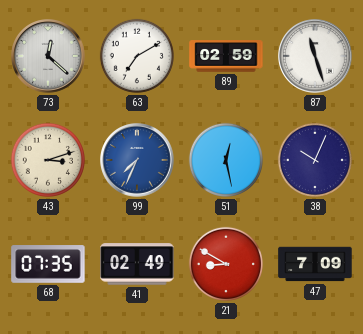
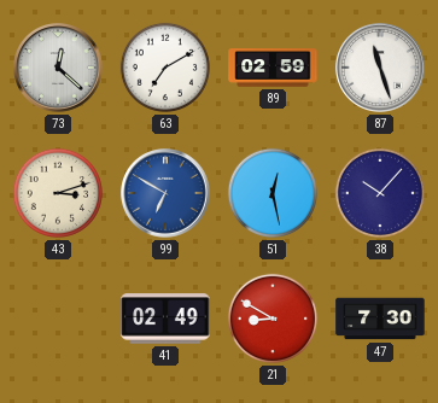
99: 7:34 -> 6:50
38: 10:04 -> 10:07
68: 07:35 -> none
47: 7:09 -> 7:30
